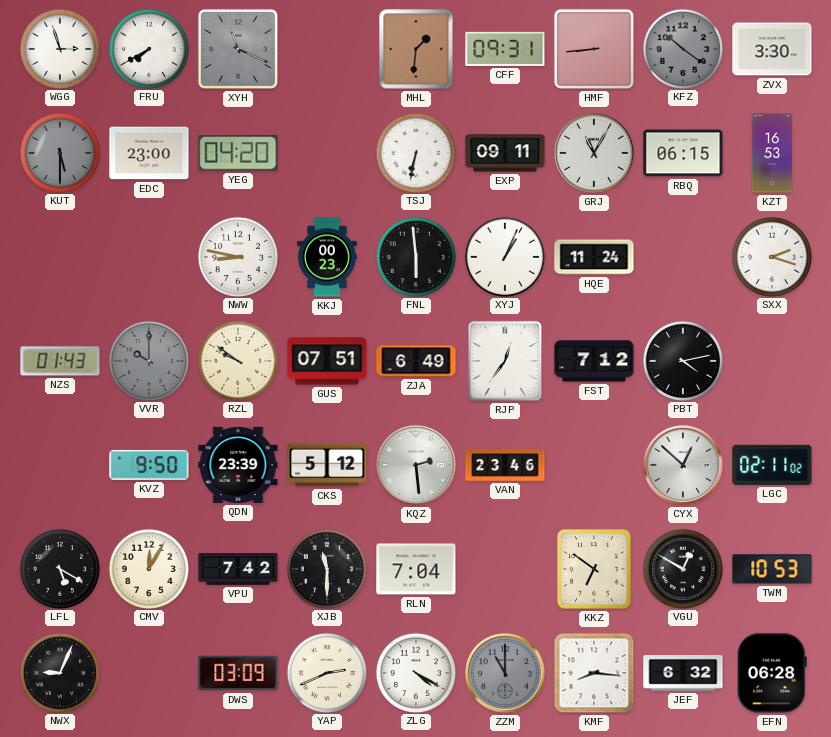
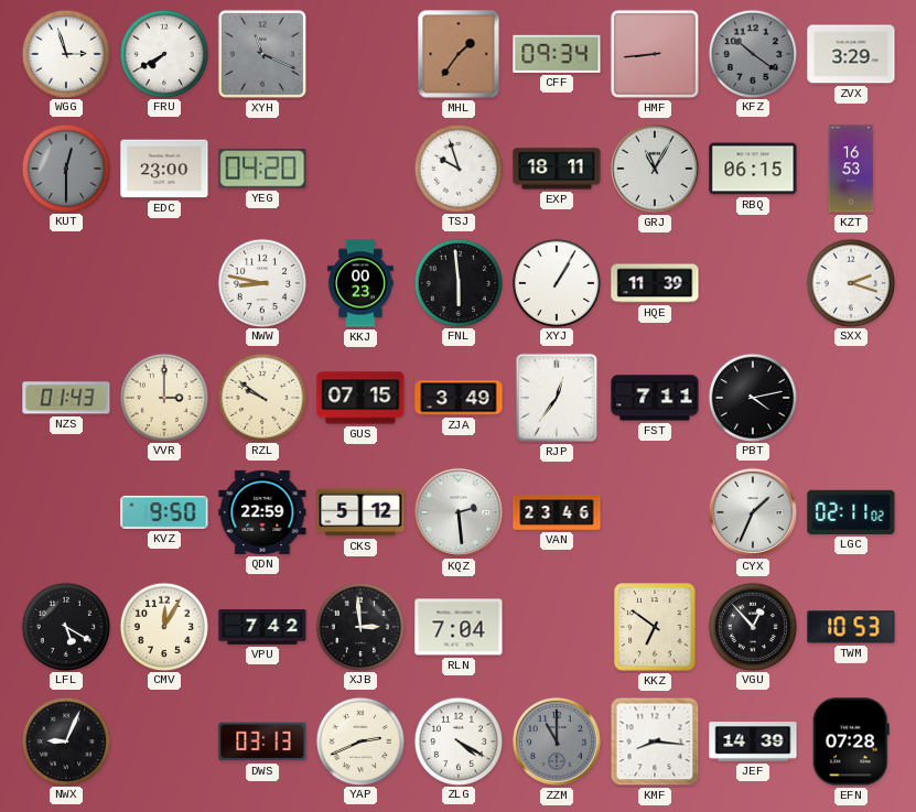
MHL: 1:31 -> 1:36
CFF: 09:31 -> 09:34
ZVX: 3:30 -> 3:29
KUT: 5:30 -> 12:30
TSJ: 6:32 -> 9:57
EXP: 09:11 -> 18:11
XYJ: 1:04 -> 1:05
HQE: 11:24 -> 11:39
VVR: 10:00 -> 3:00
VVR dial: grey -> cream
GUS: 07:51 -> 07:15
ZJA: 6:49 -> 3:49
FST: 7:12 -> 7:11
QDN: 23:39 -> 22:59
CYX: 12:52 -> 1:34
XJB: 11:30 -> 2:59
VGU: 12:50 -> 12:53
DWS: 03:09 -> 03:13
JEF: 6:32 -> 14:39
EFN: 06:28 -> 07:28
